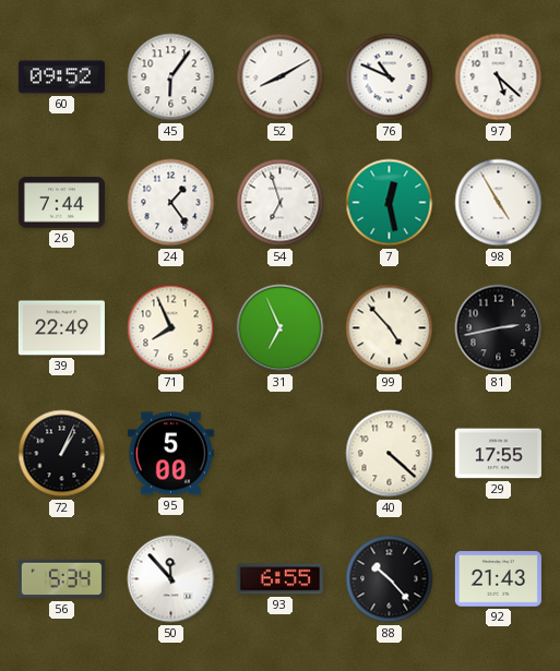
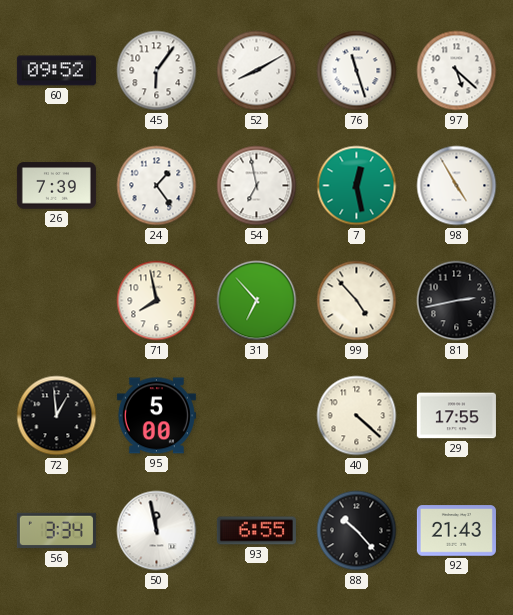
76: 10:49 -> 11:27
26: 7:44 -> 7:39
54: 6:57 -> 6:58
39: 22:49 -> none
71: 7:56 -> 7:58
31: 6:56 -> 6:53
72: 1:04 -> 12:59
56: 5:34 -> 3:34
50: 11:53 -> 11:58
